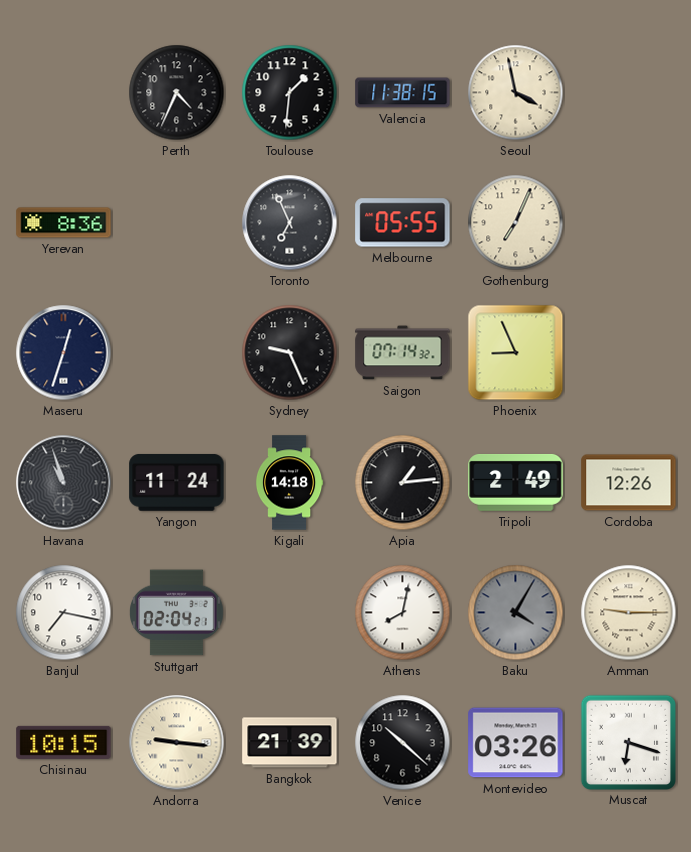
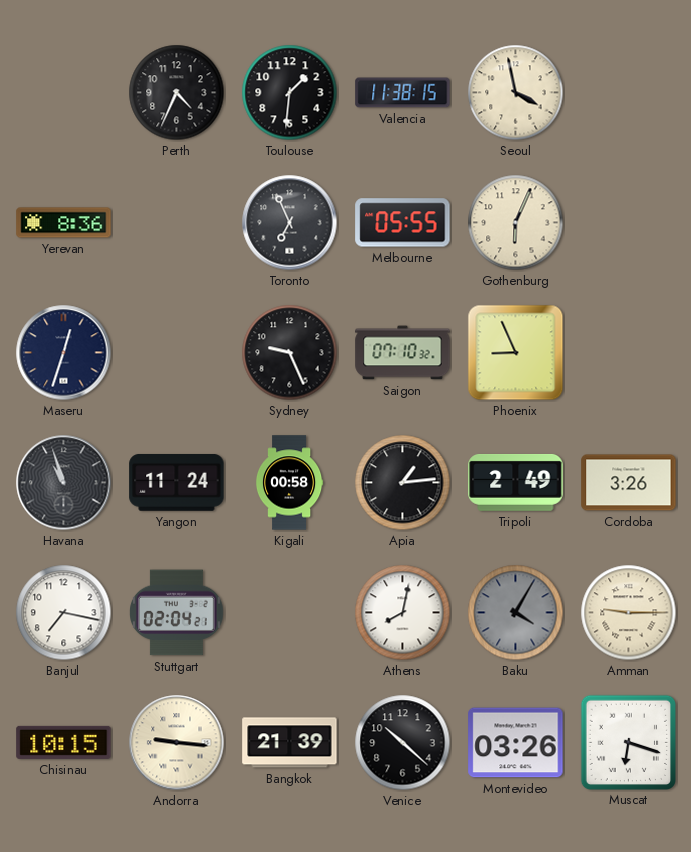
Gothenburg: 7:04 -> 6:04
Saigon: 07:14 -> 07:10
Kigali: 14:18 -> 00:58
Cordoba: 12:26 -> 3:26
